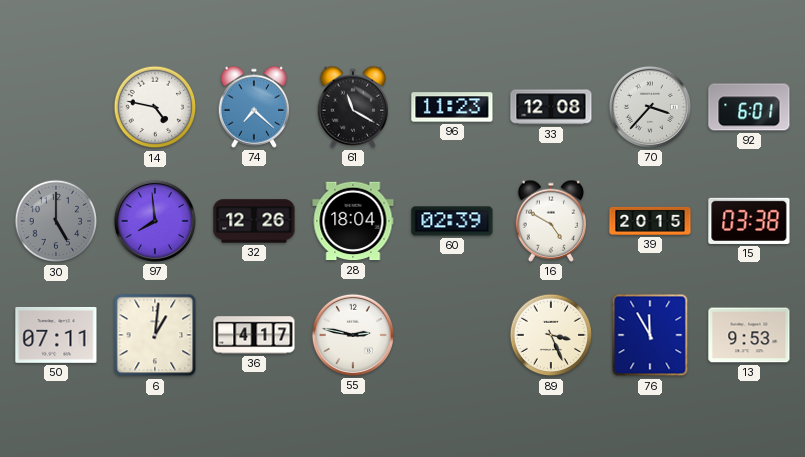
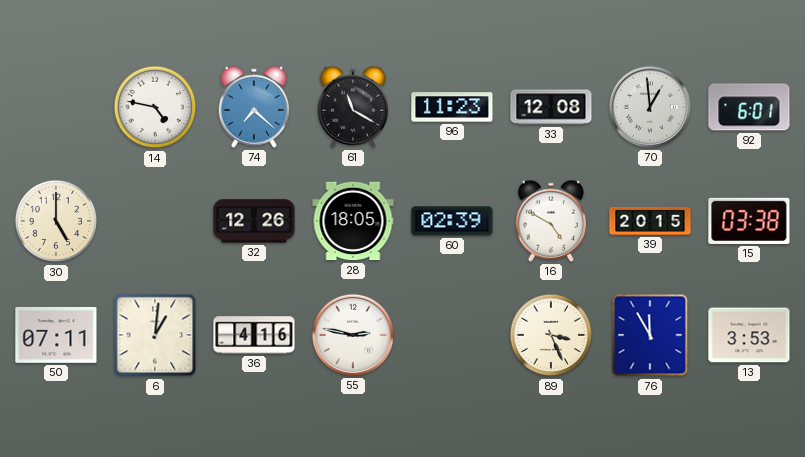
70: 3:37 -> 12:59
30 dial: grey -> cream
97: 7:59 -> none
28: 18:04 -> 18:05
36: 4:17 -> 4:16
13: 9:53 -> 3:53
